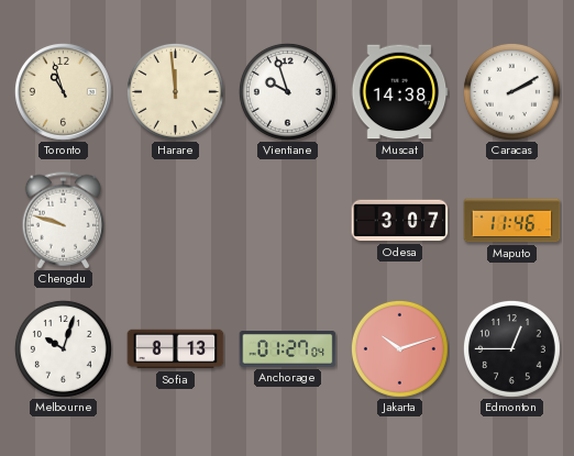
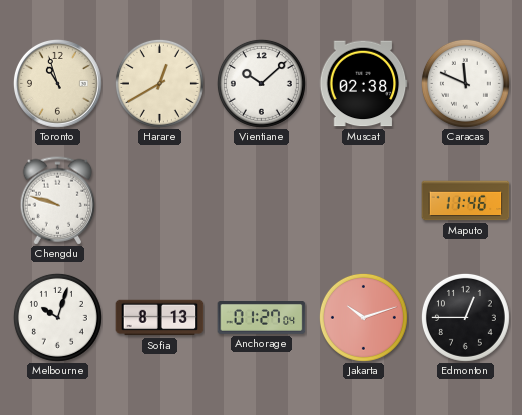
Harare: 11:59 -> 12:40
Vientiane: 9:57 -> 10:08
Muscat: 14:38 -> 02:38
Caracas: 2:10 -> 11:49
Odesa: 3:07 -> none
